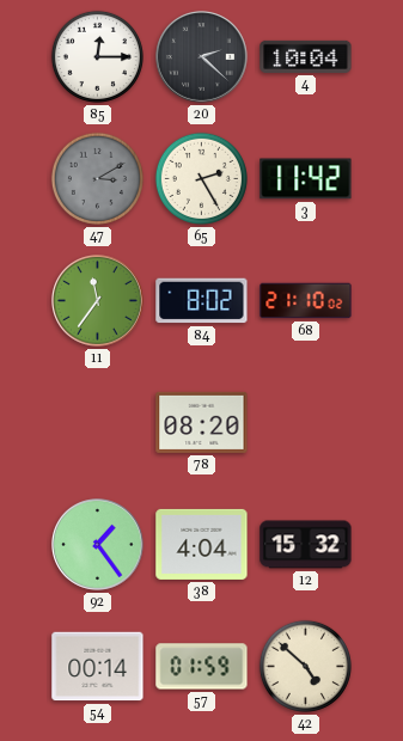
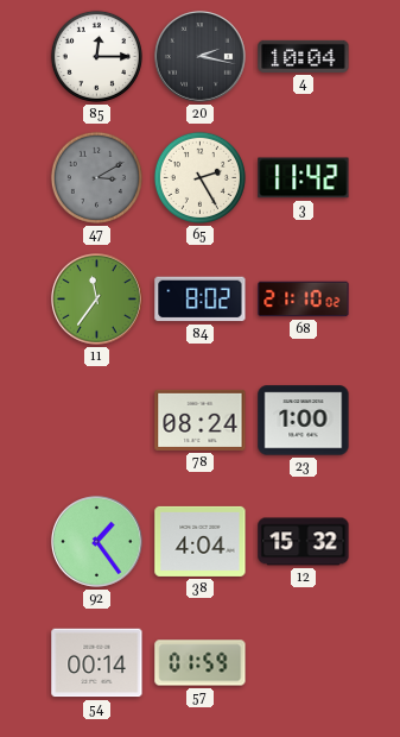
20: 2:22 -> 2:17
78: 08:20 -> 08:24
23: none -> 1:00
42: 4:52 -> none
